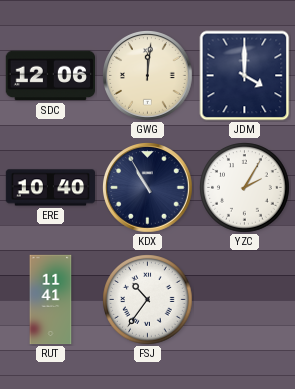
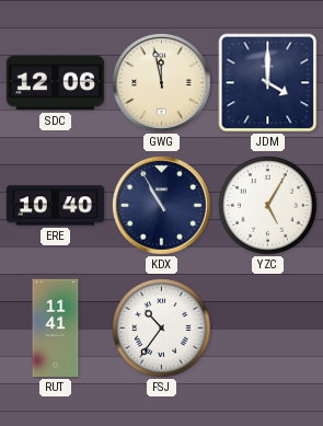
GWG: 12:01 -> 11:58
YZC: 2:05 -> 5:05
